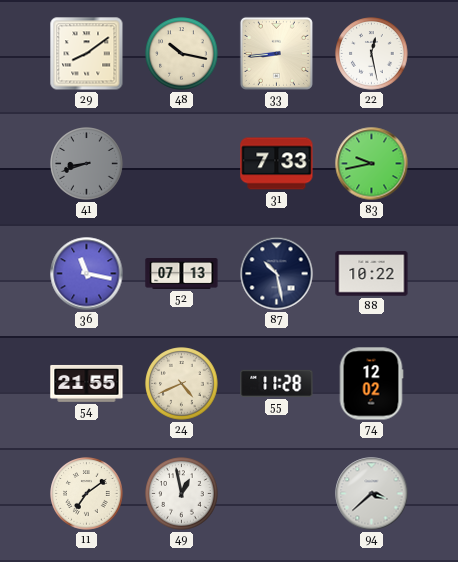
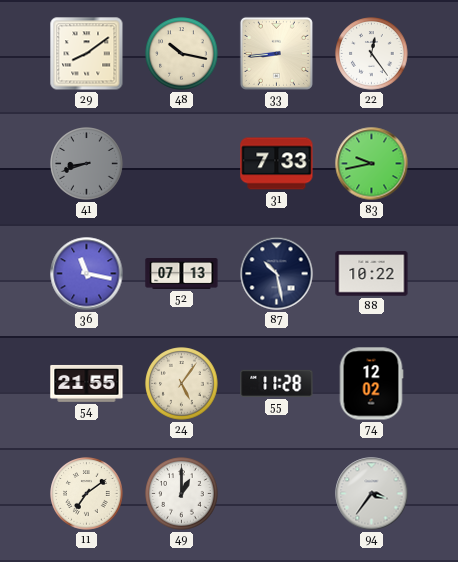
22: 12:28 -> 12:24
24: 4:41 -> 5:06
49: 12:58 -> 1:00
94: 3:38 -> 3:36
